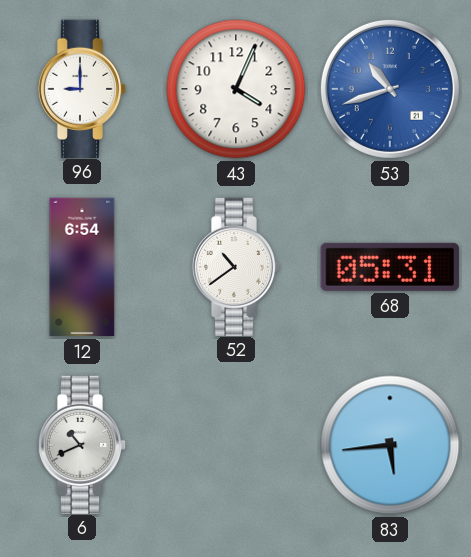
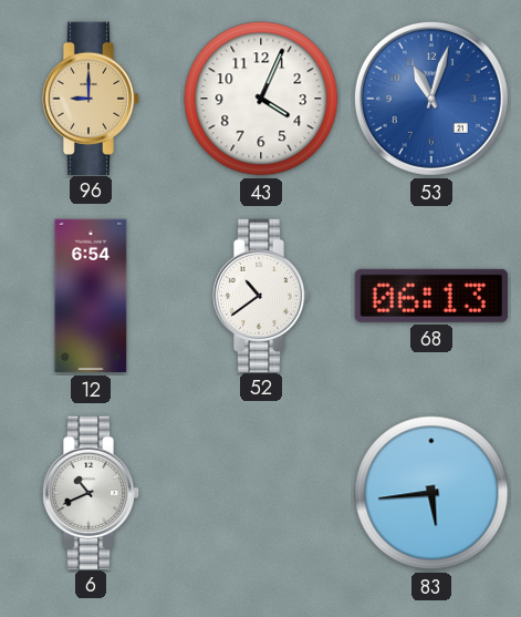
96 dial: white -> champagne
53: 10:42 -> 11:03
68: 05:31 -> 06:13
